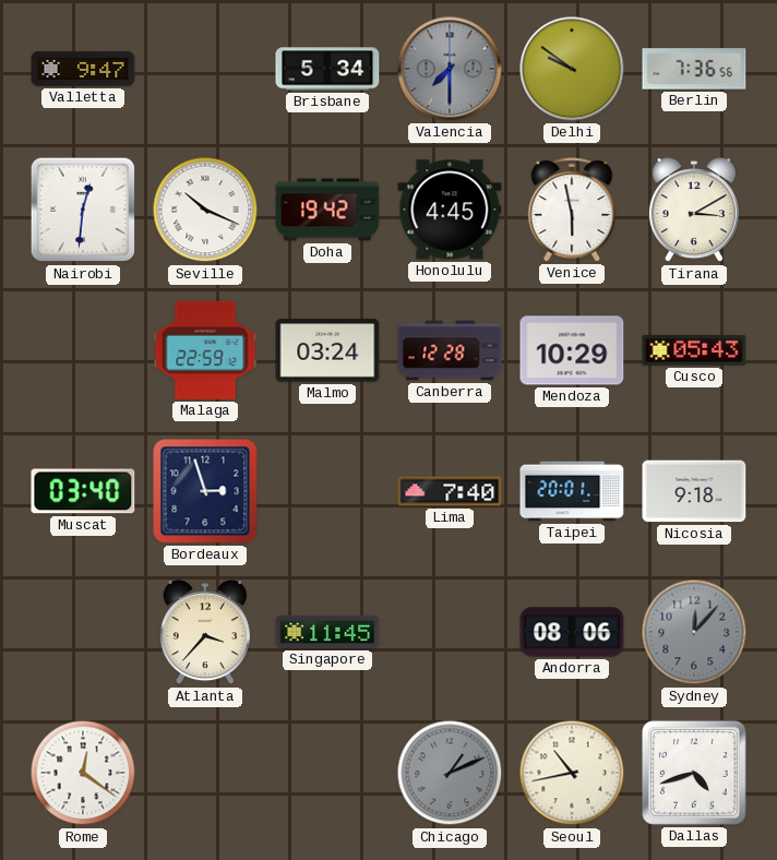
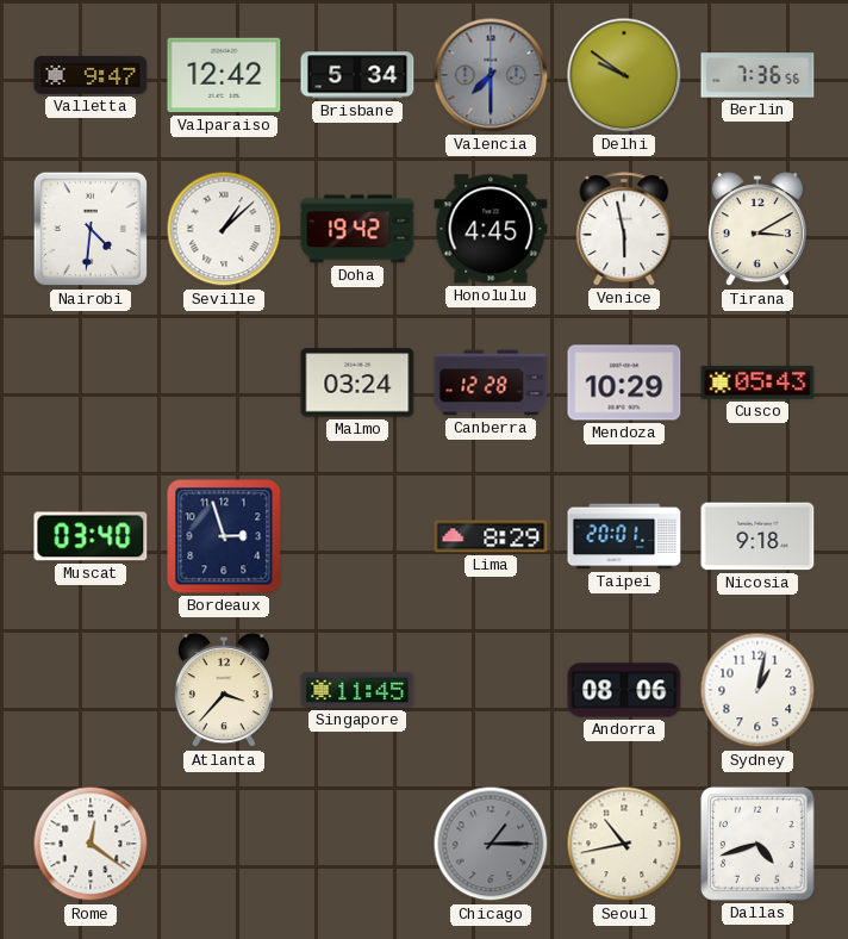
Valparaiso: none -> 12:42
Nairobi: 12:31 -> 4:31
Seville: 10:19 -> 1:08
Malaga: 22:59 -> none
Lima: 7:40 -> 8:29
Sydney: 12:07 -> 1:02
Sydney dial: grey -> white
Chicago: 1:11 -> 1:15
